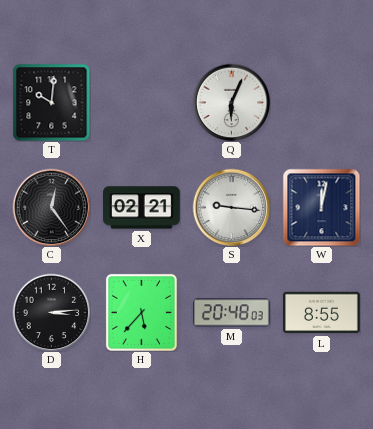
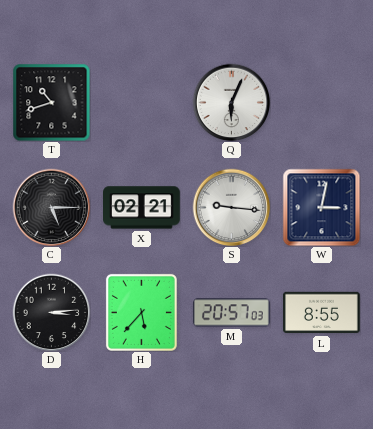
T: 10:01 -> 10:42
C: 12:24 -> 5:15
W: 12:02 -> 3:02
M: 20:48 -> 20:57
